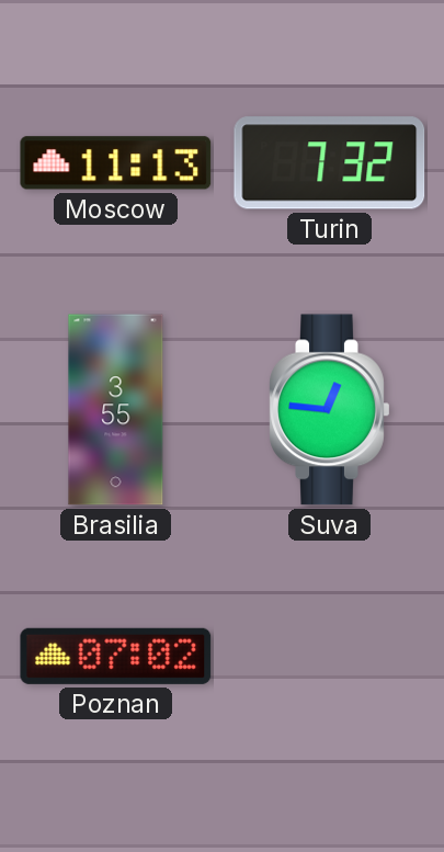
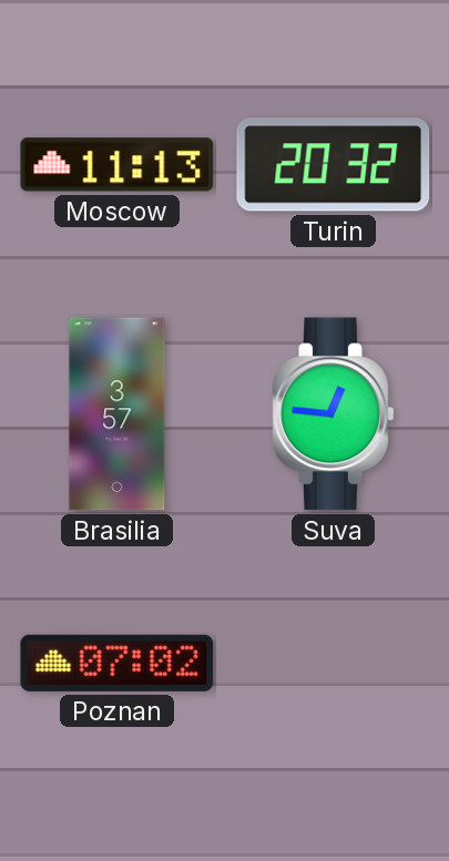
Turin: 7:32 -> 20:32
Brasilia: 3:55 -> 3:57
